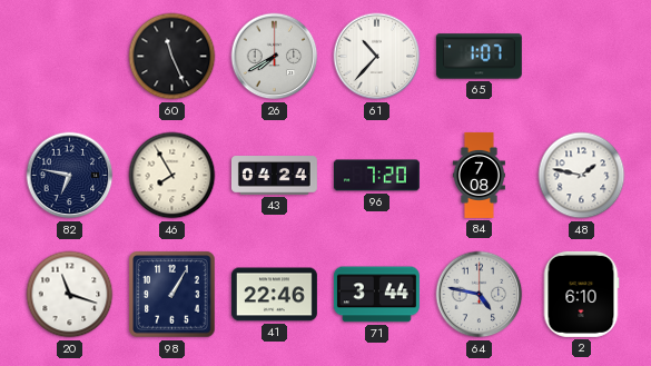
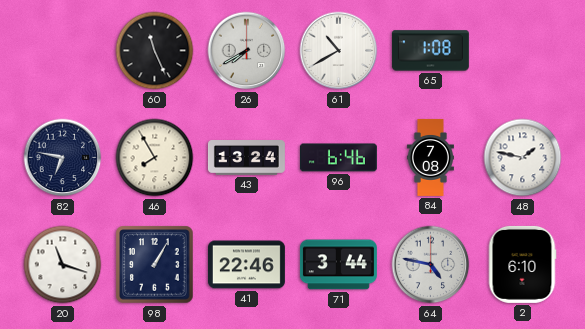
61: 10:37 -> 10:40
65: 1:07 -> 1:08
43: 04:24 -> 13:24
96: 7:20 -> 6:46
